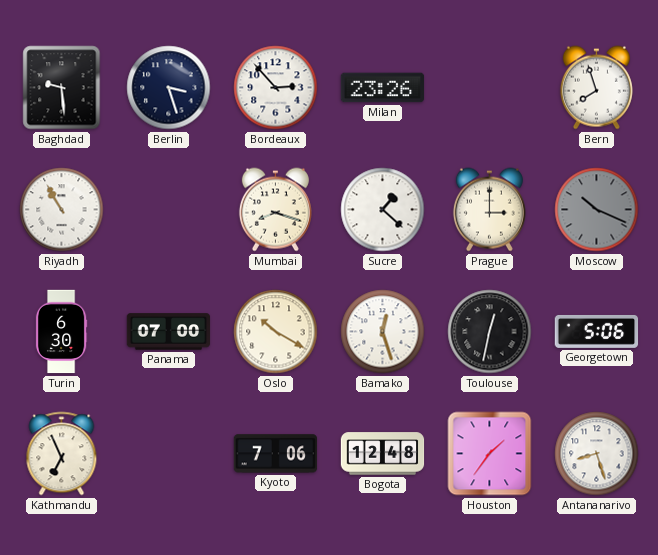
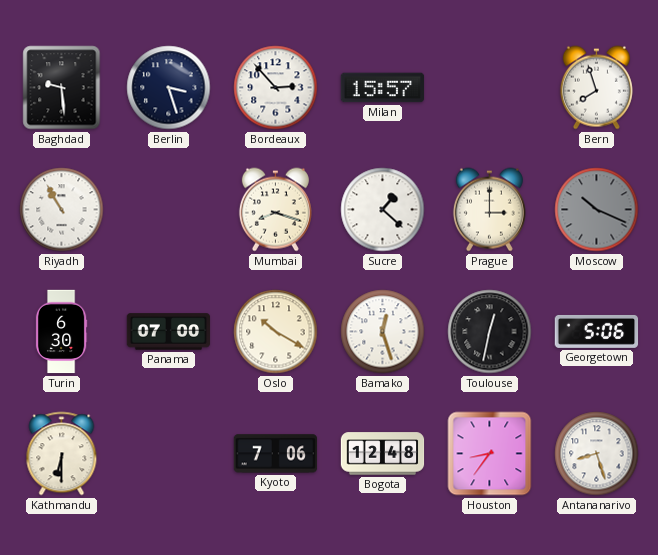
Milan: 23:26 -> 15:57
Kathmandu: 6:56 -> 6:30
Houston: 1:36 -> 8:36
